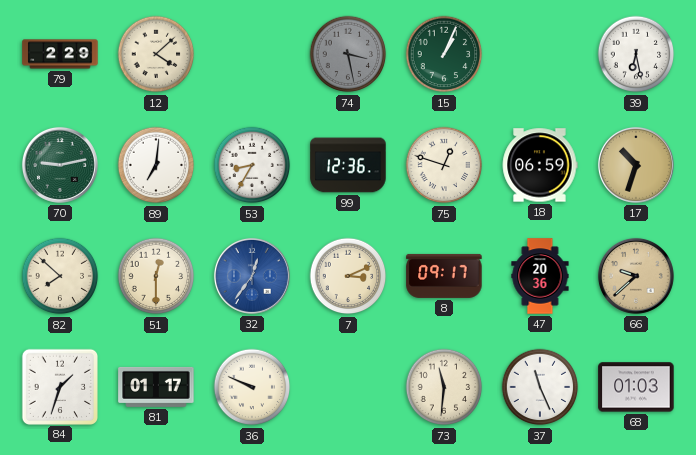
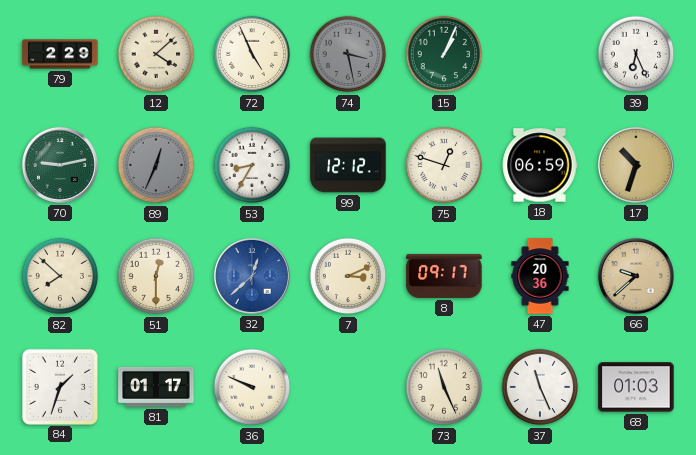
72: none -> 4:56
39: 6:28 -> 6:26
89: 7:01 -> 12:34
89 dial: white -> grey
99: 12:36 -> 12:12
32: 12:36 -> 12:38
73: 11:31 -> 11:26
